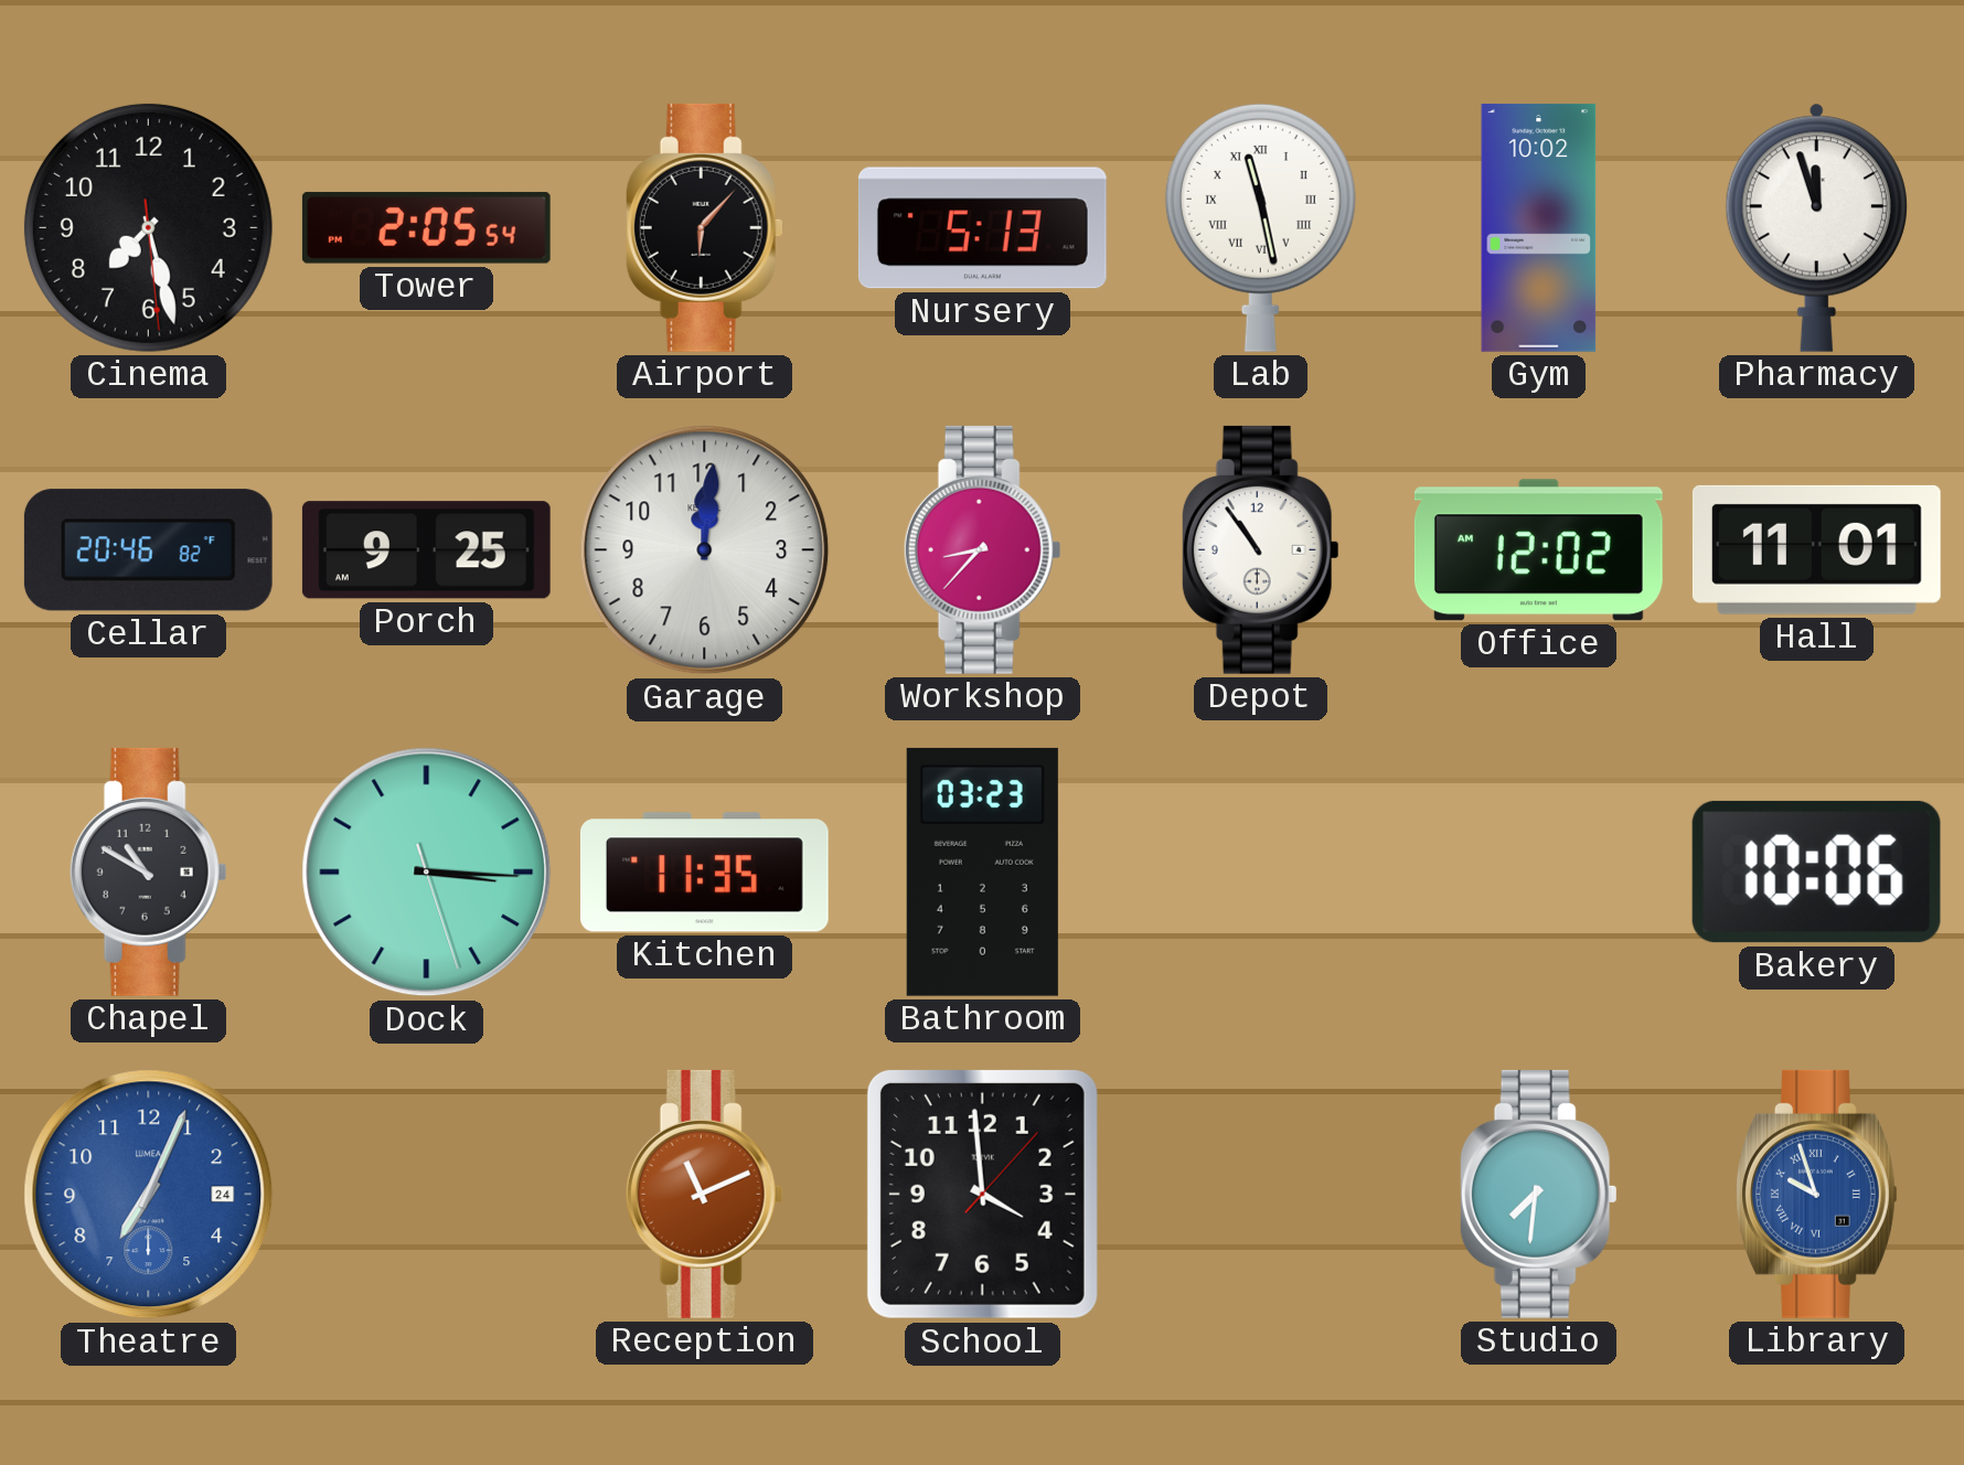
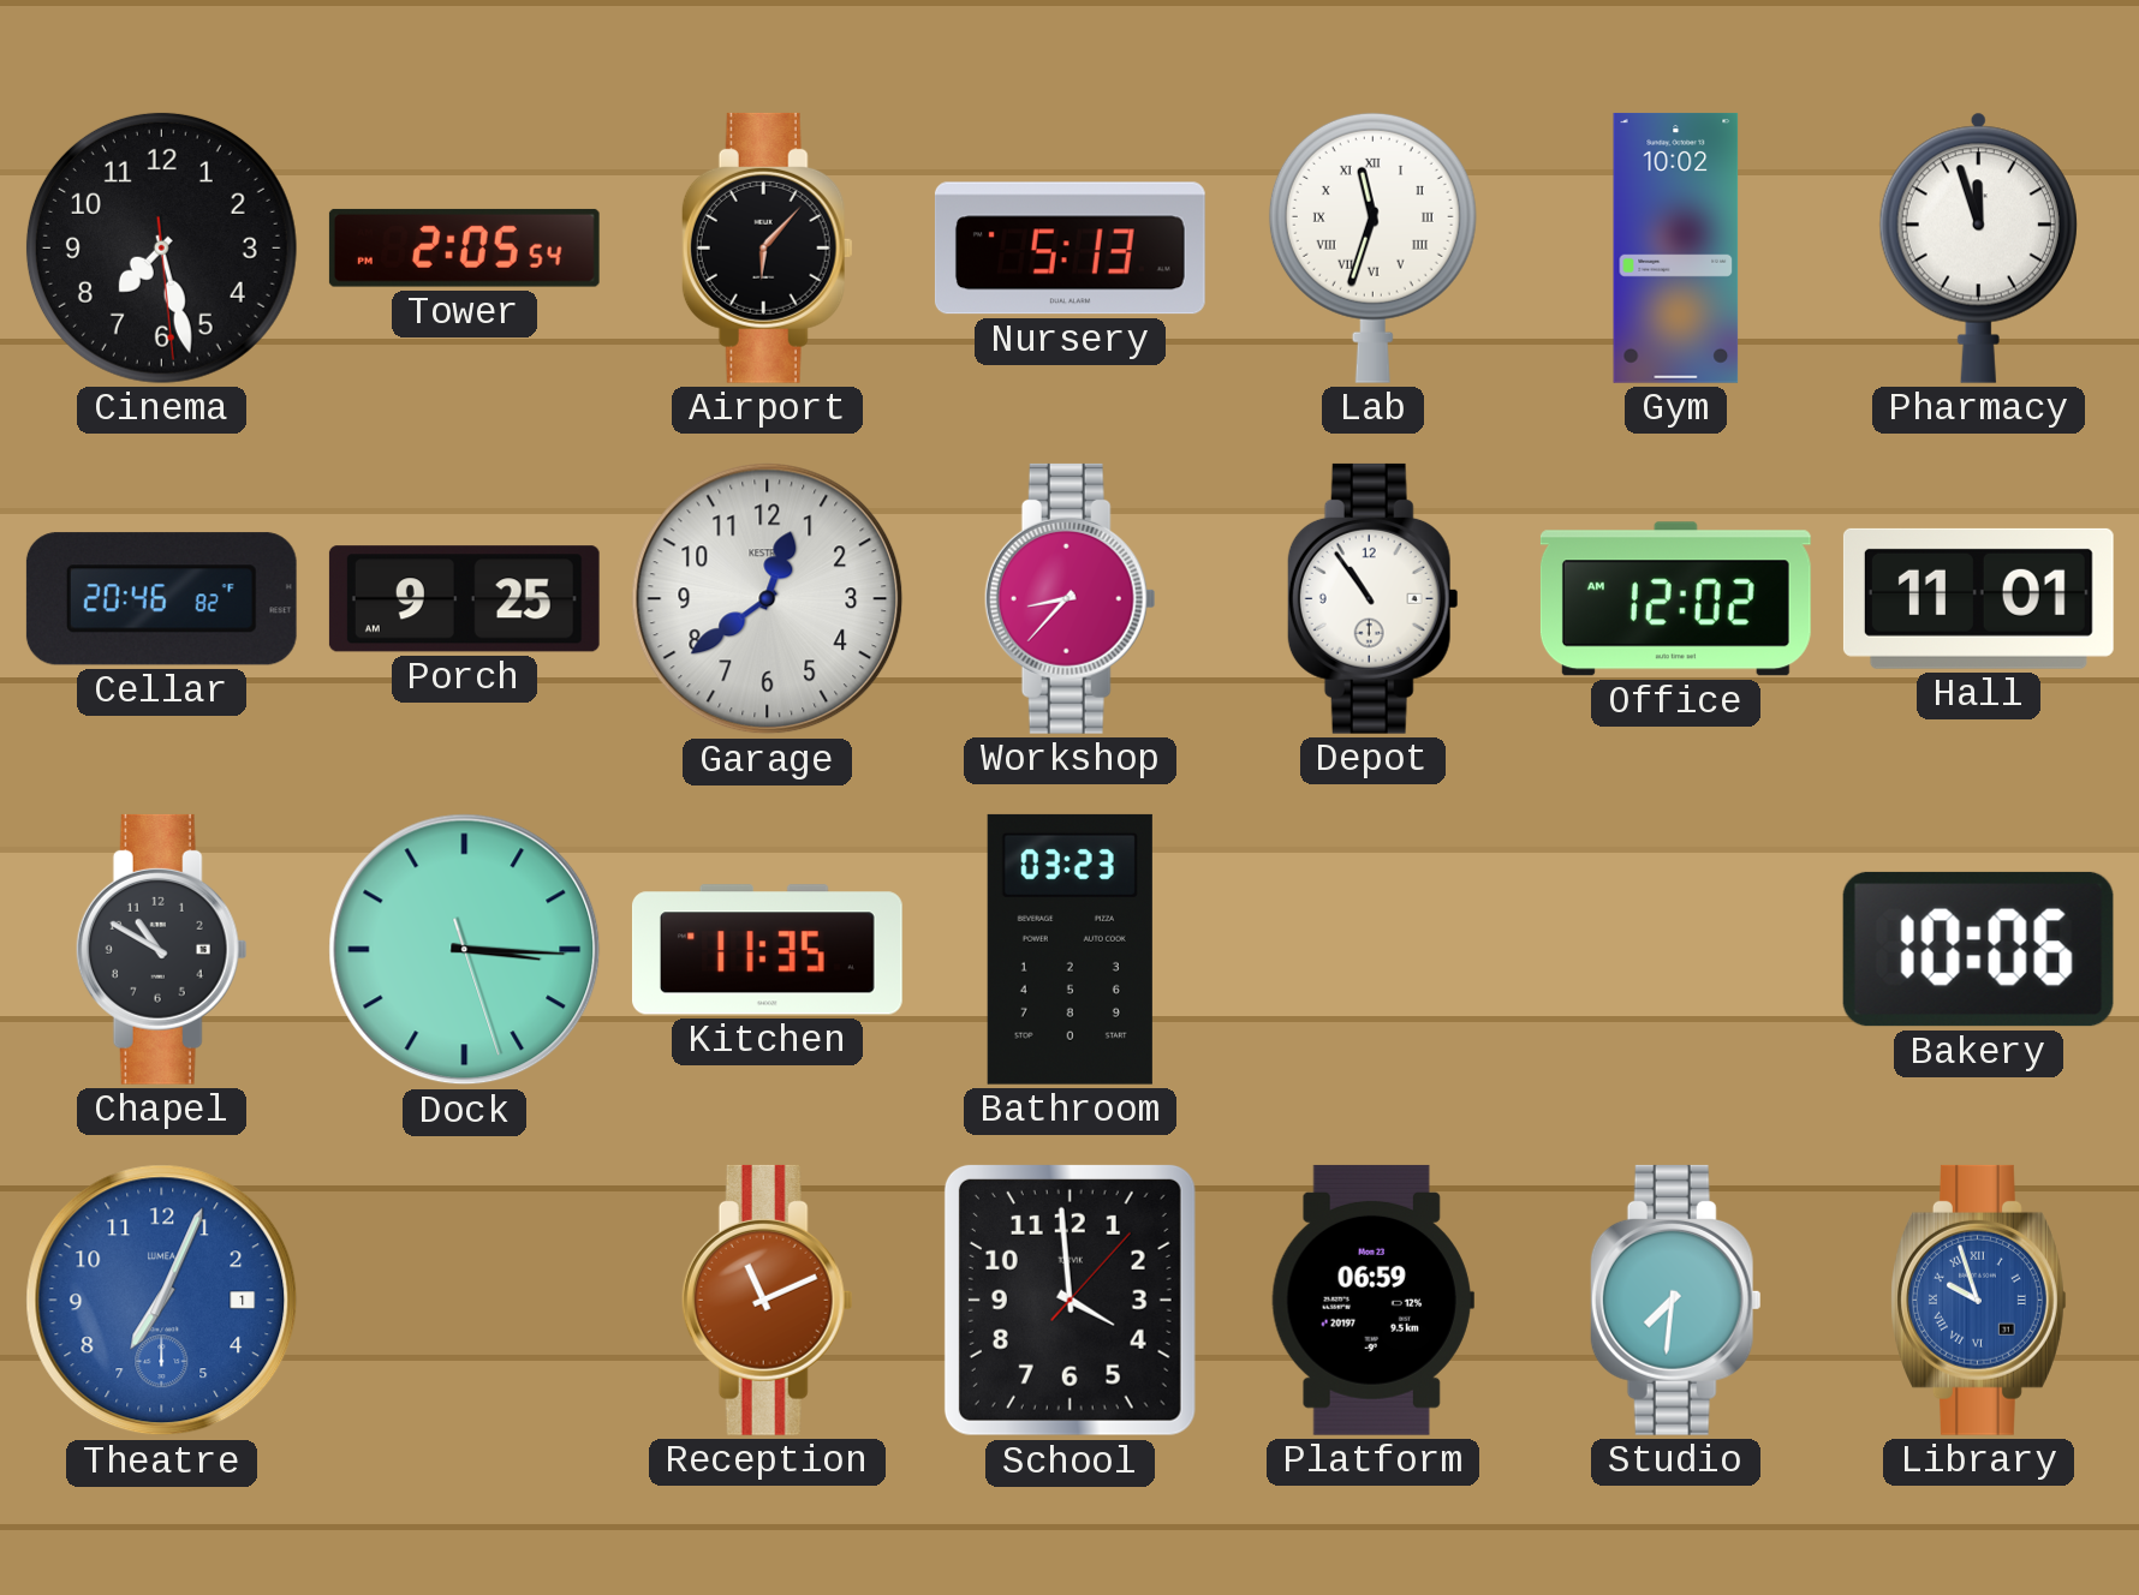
Lab: 11:28 -> 11:33
Garage: 12:01 -> 12:39
Theatre date: 24 -> 1
Platform: none -> 06:59
